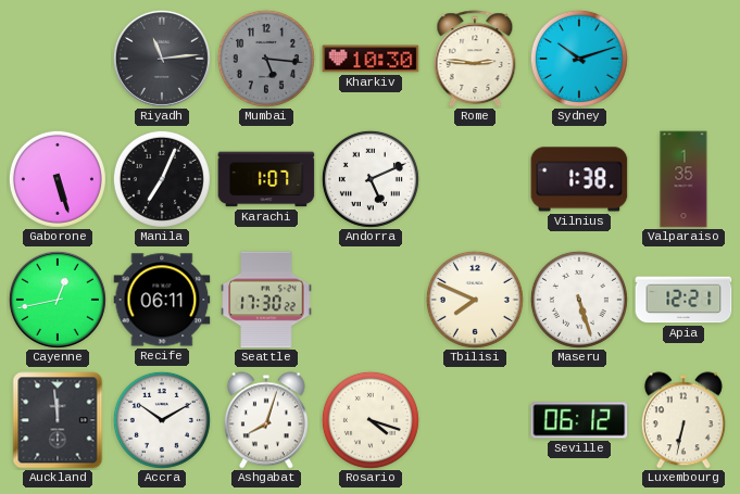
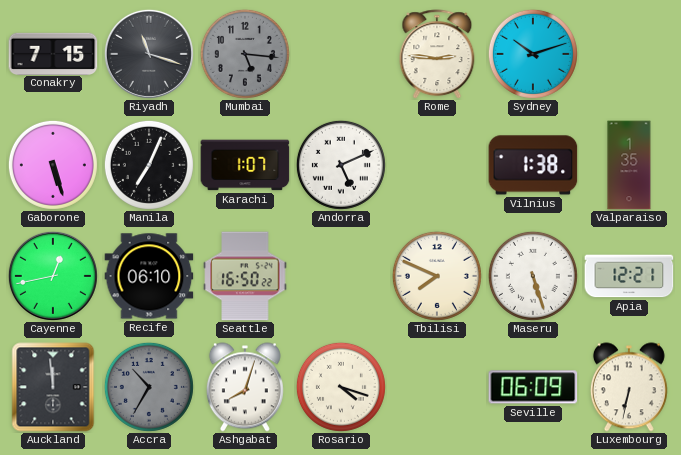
Conakry: none -> 7:15
Riyadh: 11:14 -> 11:18
Kharkiv: 10:30 -> none
Recife: 06:11 -> 06:10
Seattle: 17:30 -> 16:50
Accra: 10:10 -> 10:35
Accra dial: white -> grey
Seville: 06:12 -> 06:09
